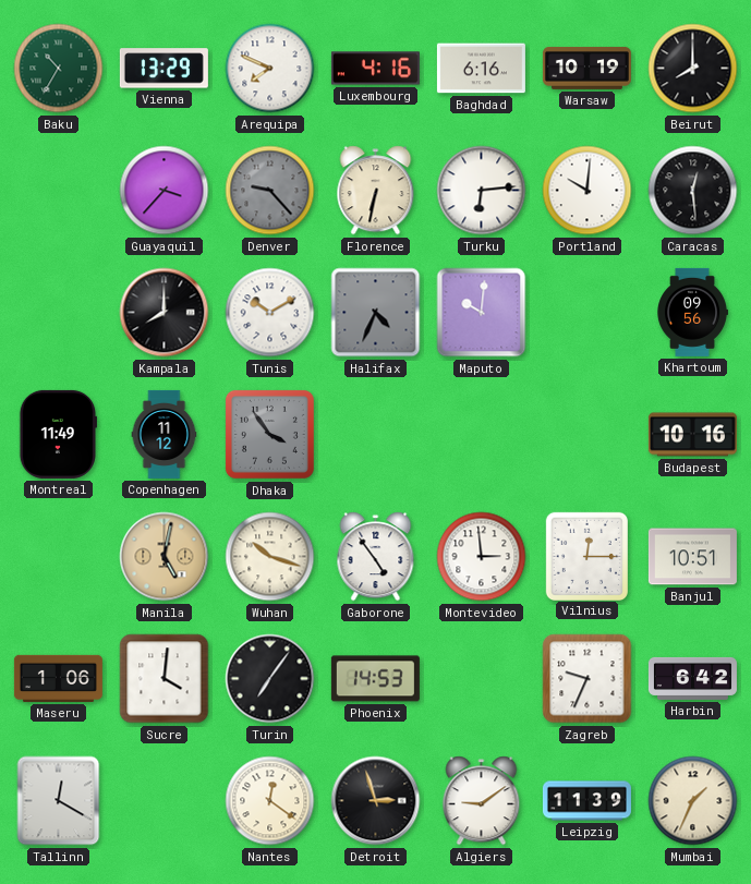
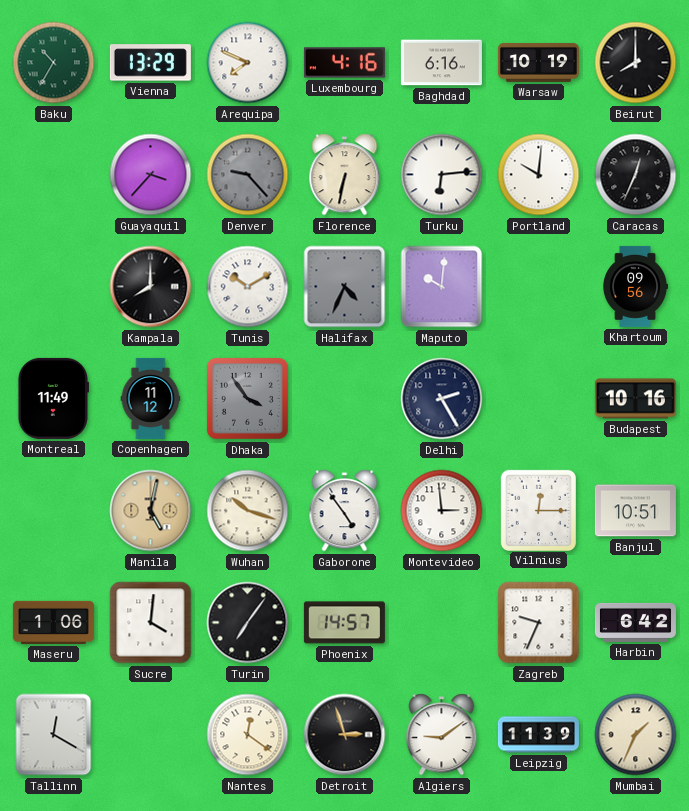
Caracas: 12:29 -> 12:34
Delhi: none -> 2:25
Phoenix: 14:53 -> 14:57
